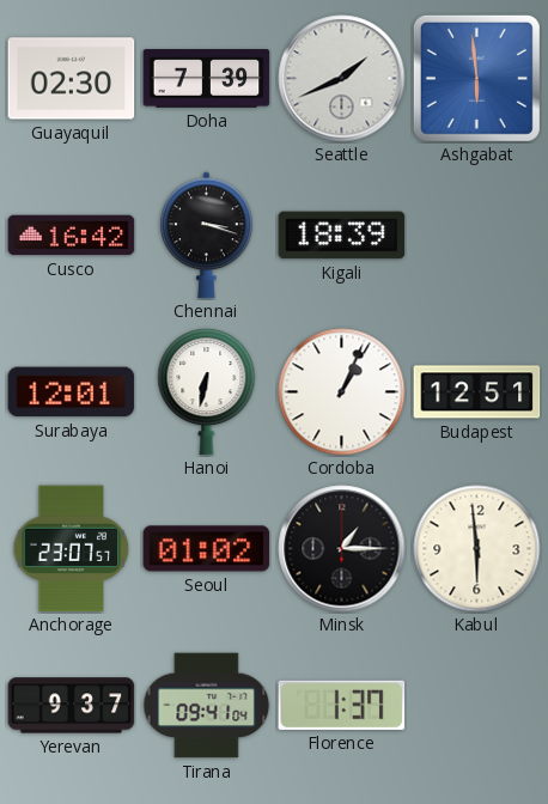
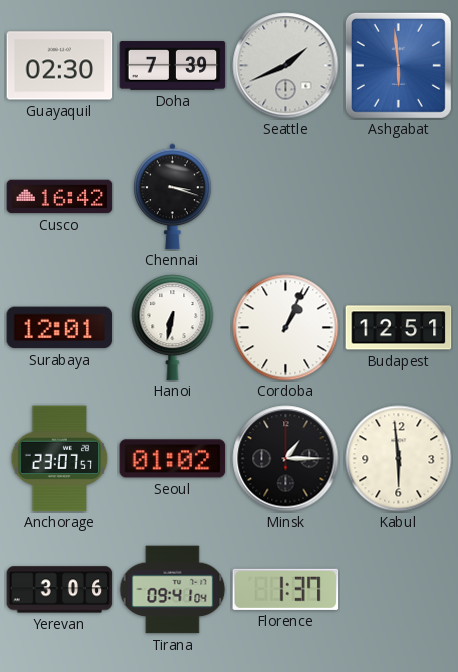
Kigali: 18:39 -> none
Yerevan: 9:37 -> 3:06
